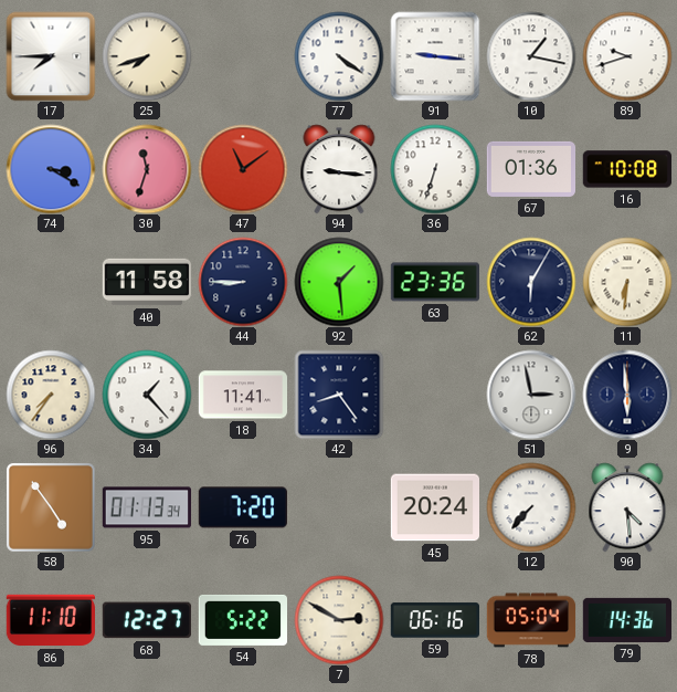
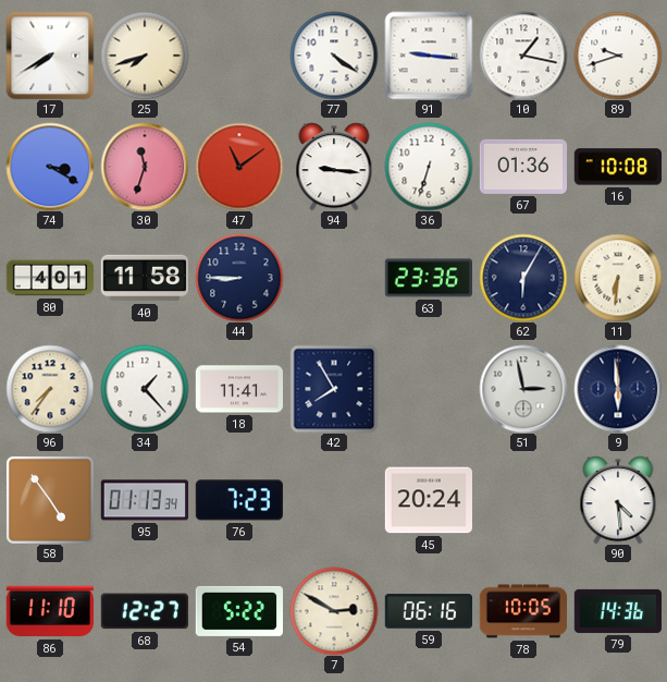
17: 7:45 -> 7:40
80: none -> 4:01
92: 1:29 -> none
42: 8:24 -> 7:55
76: 7:20 -> 7:23
12: 7:37 -> none
78: 05:04 -> 10:05
